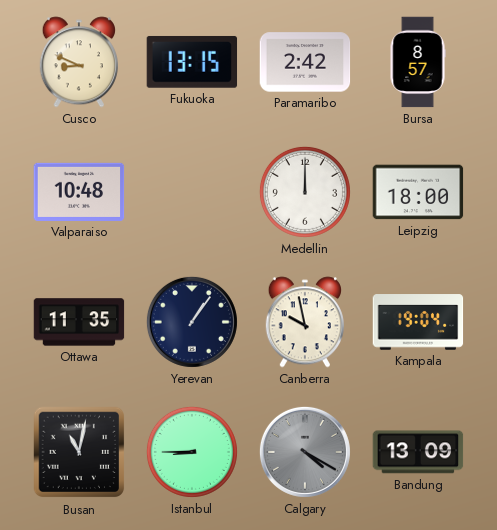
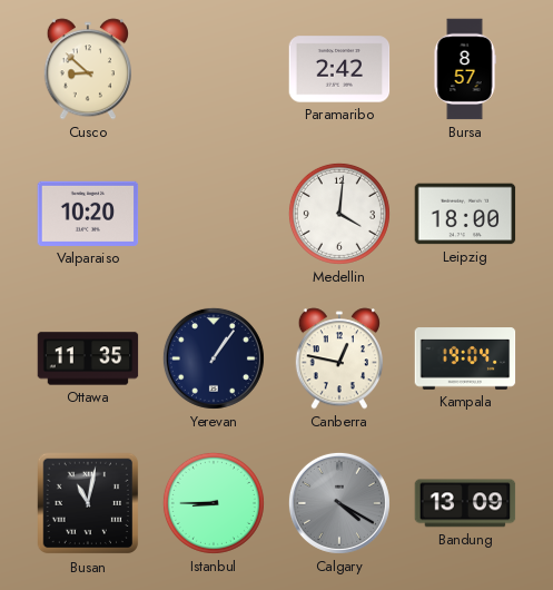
Cusco: 8:49 -> 8:52
Fukuoka: 13:15 -> none
Valparaiso: 10:48 -> 10:20
Medellin: 12:00 -> 4:01
Canberra: 9:58 -> 12:47
